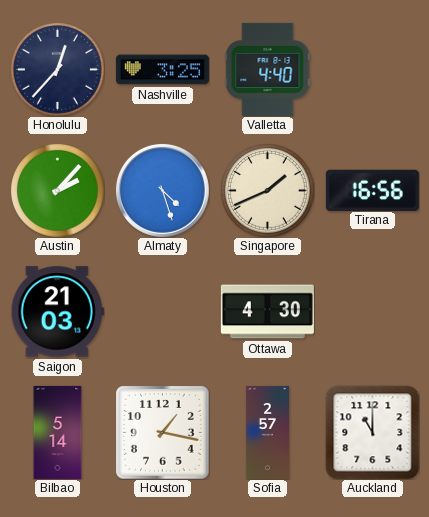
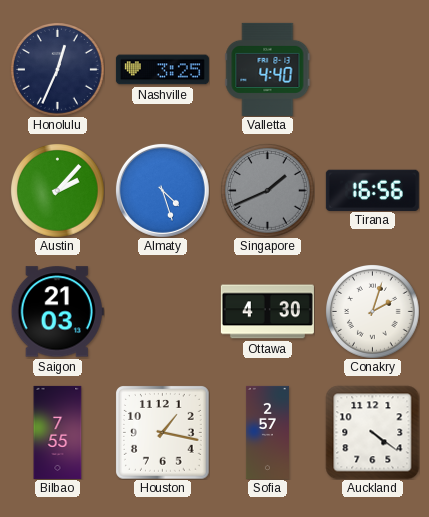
Honolulu: 12:37 -> 12:34
Singapore dial: cream -> grey
Conakry: none -> 2:03
Bilbao: 5:14 -> 7:55
Auckland: 11:00 -> 4:21
